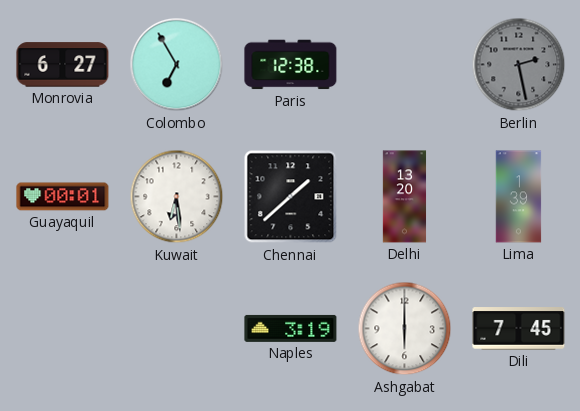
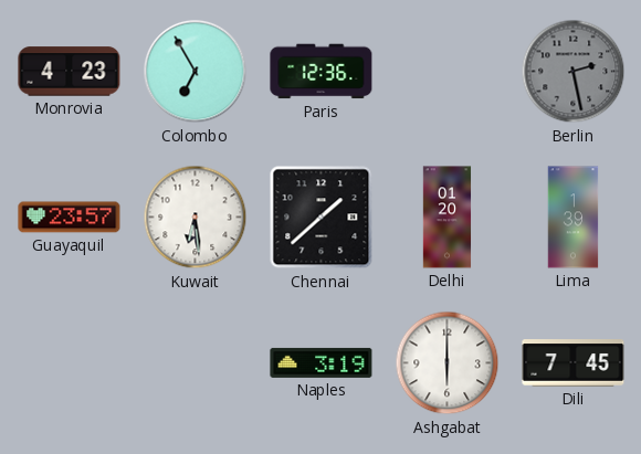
Monrovia: 6:27 -> 4:23
Paris: 12:38 -> 12:36
Guayaquil: 00:01 -> 23:57
Delhi: 13:20 -> 01:20
